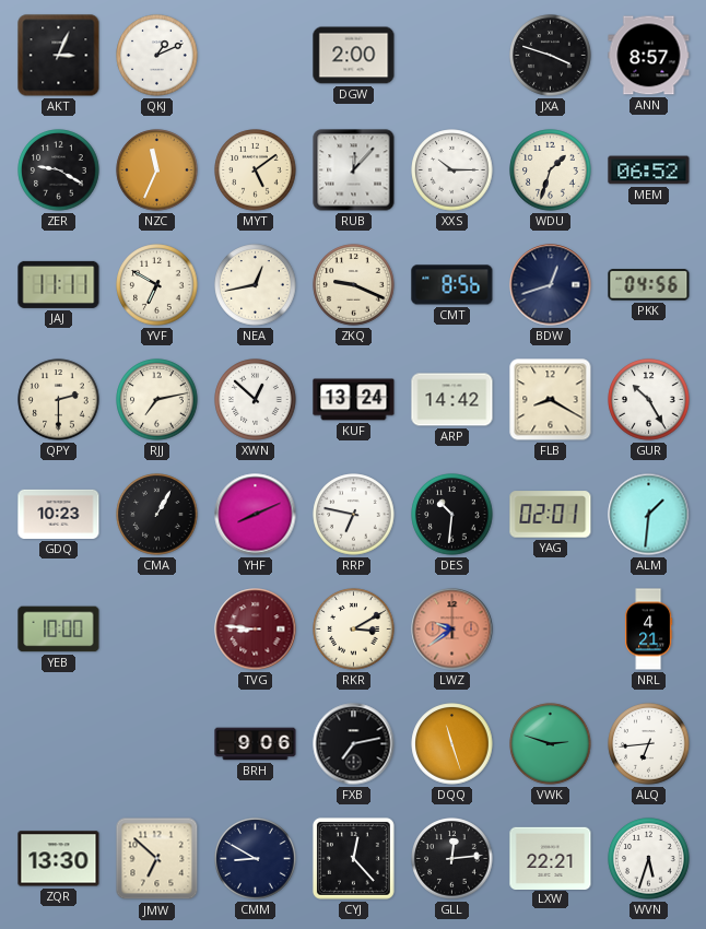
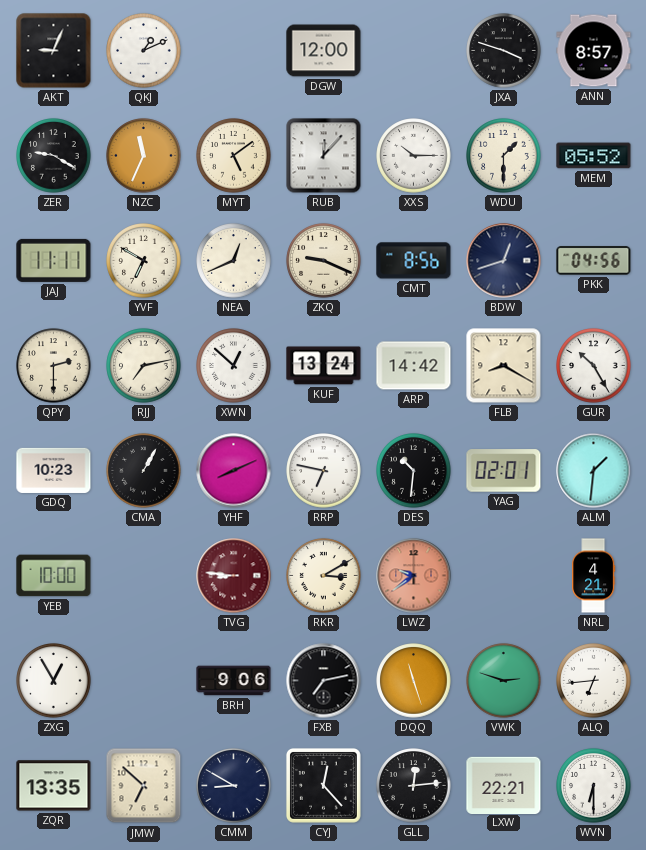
AKT: 3:04 -> 9:04
DGW: 2:00 -> 12:00
WDU: 1:33 -> 1:30
MEM: 06:52 -> 05:52
NEA: 12:43 -> 12:41
ZXG: none -> 12:55
ZQR: 13:30 -> 13:35
WVN: 5:33 -> 6:30
